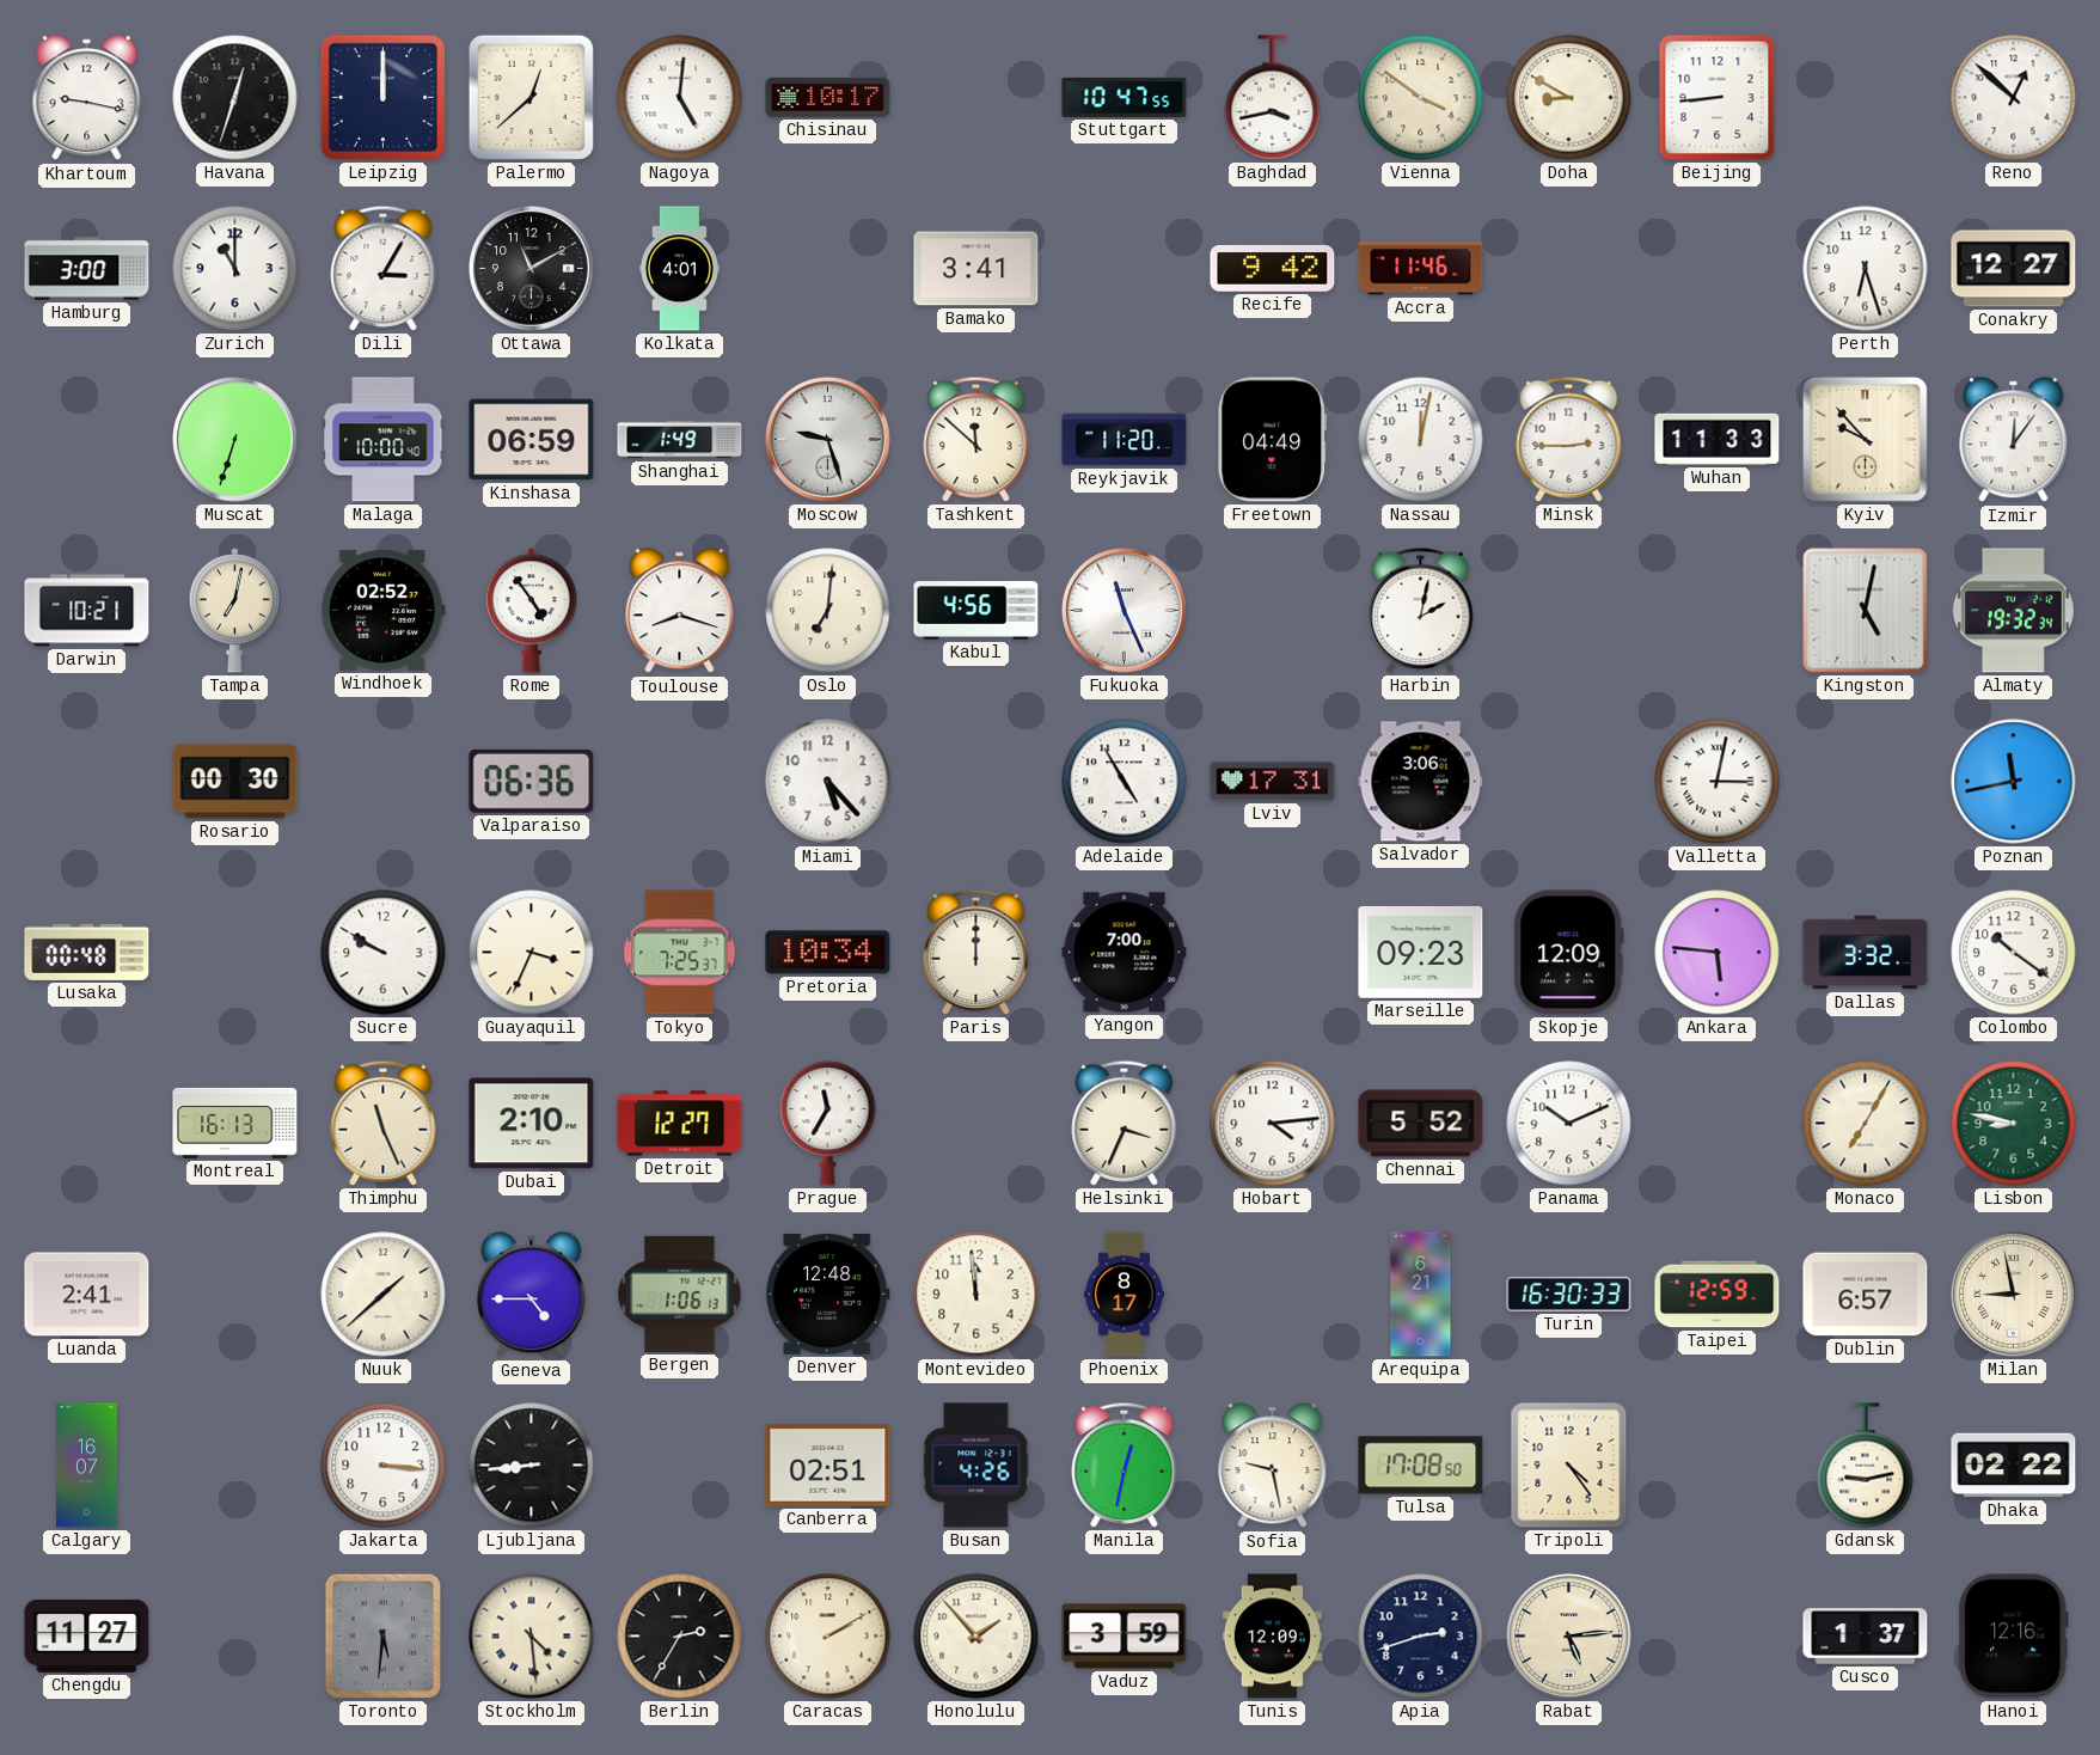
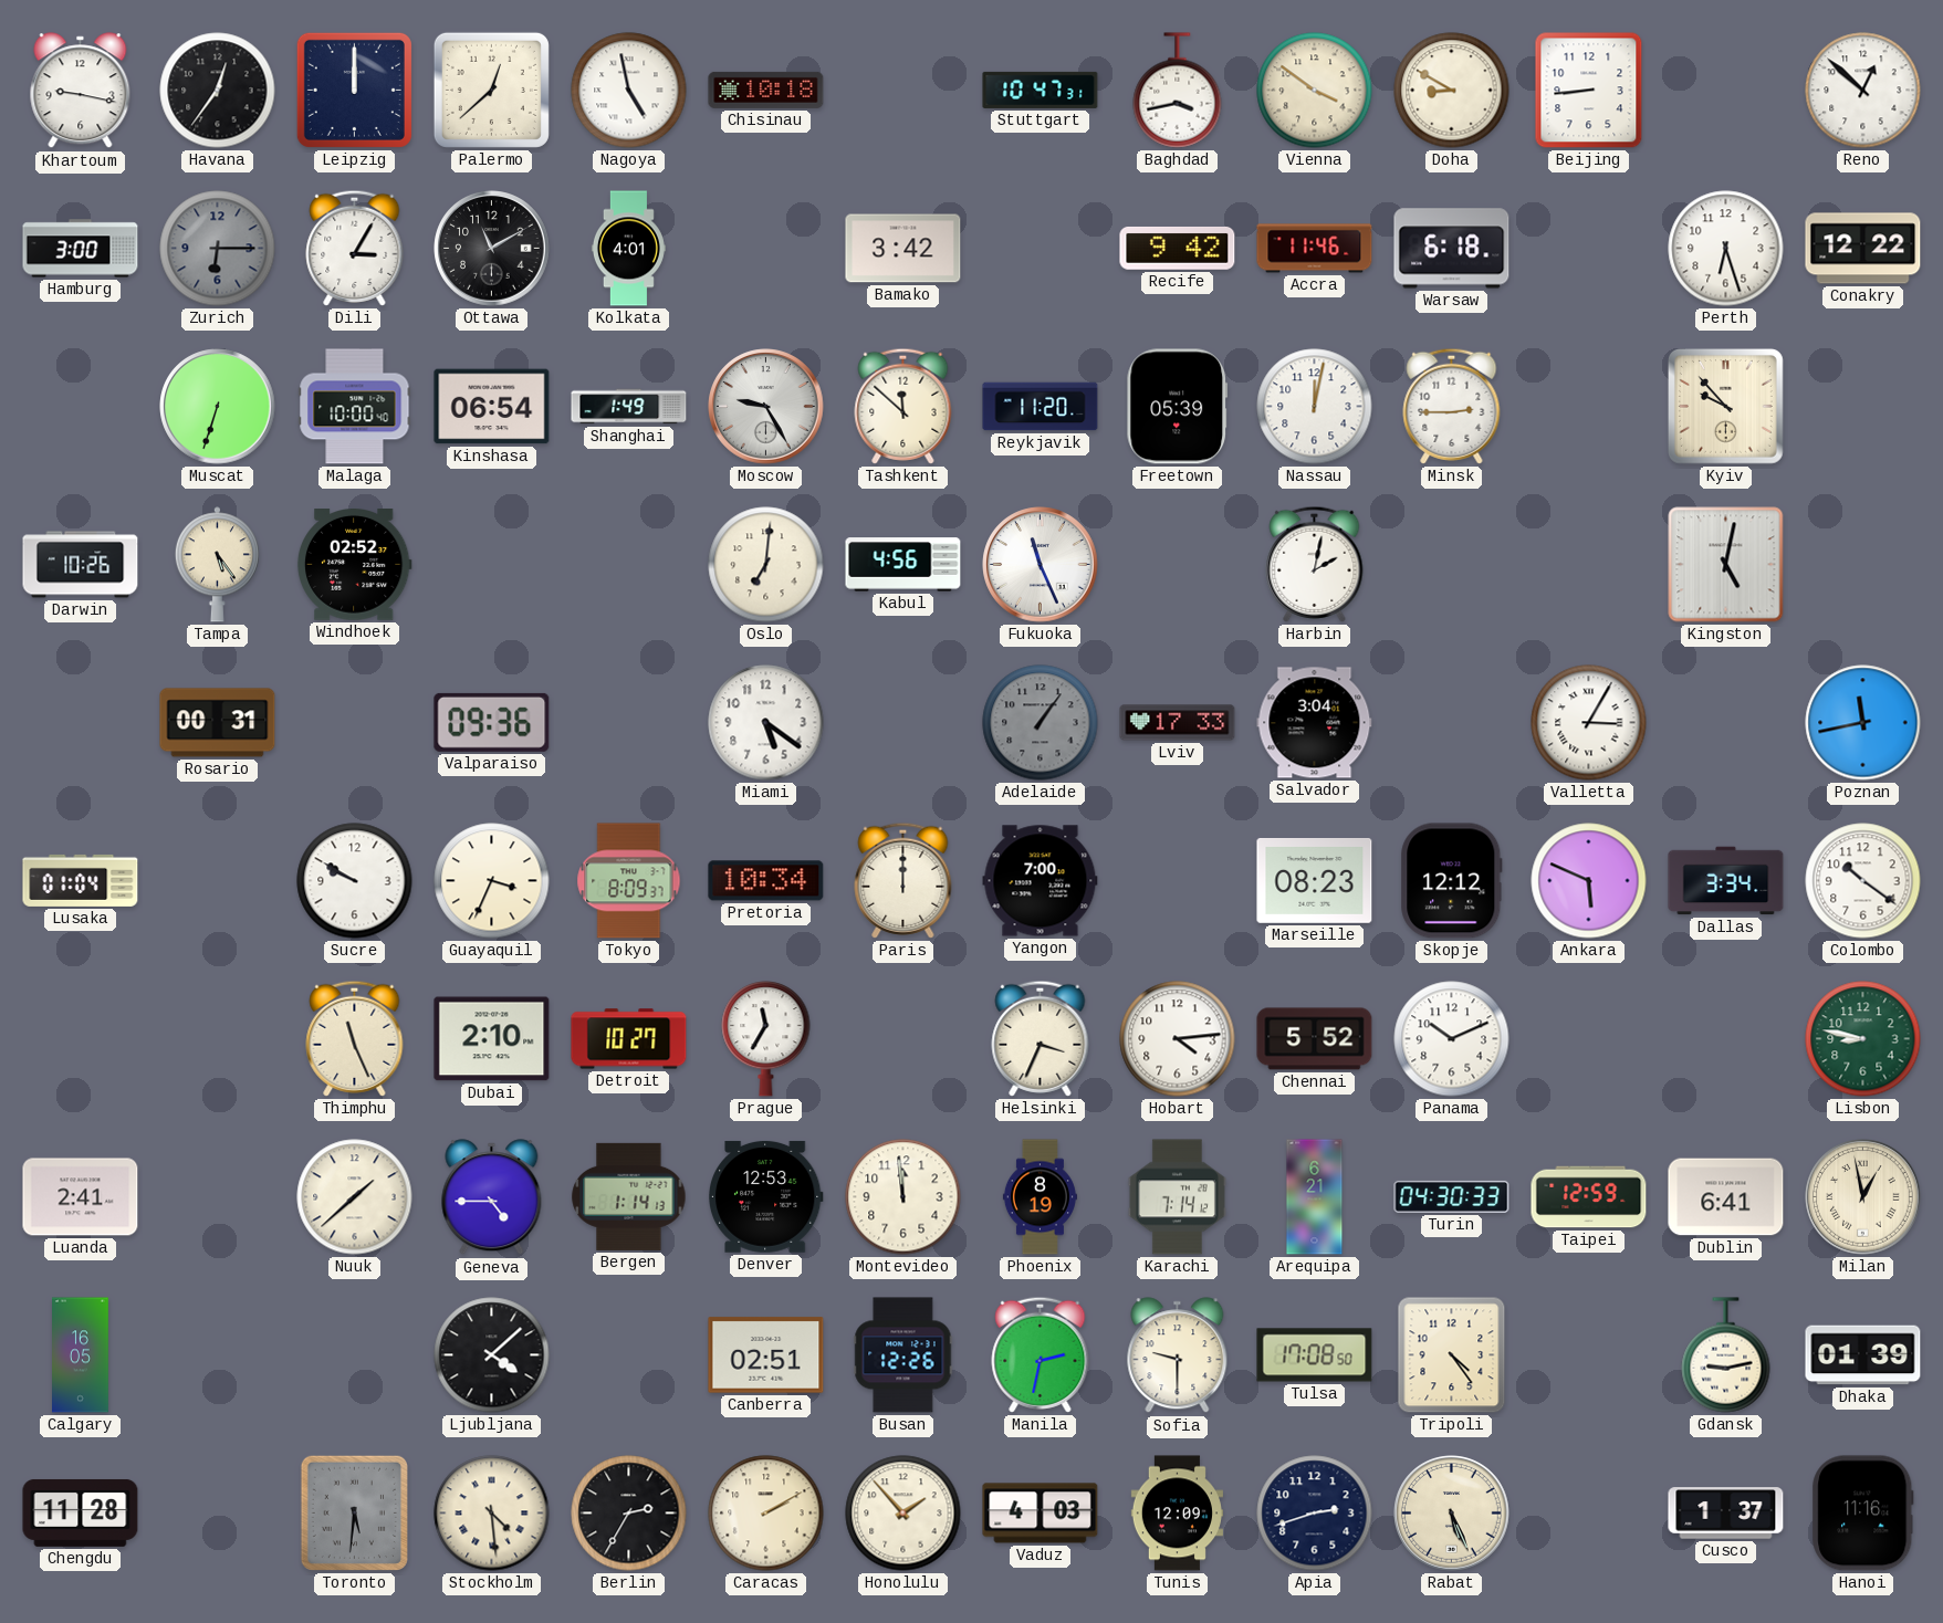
Havana: 12:33 -> 12:36
Nagoya: 5:01 -> 4:58
Chisinau: 10:17 -> 10:18
Stuttgart: 10:47:55 -> 10:47:31
Zurich: 11:00 -> 6:15
Zurich dial: white -> grey
Bamako: 3:41 -> 3:42
Warsaw: none -> 6:18
Conakry: 12:27 -> 12:22
Kinshasa: 06:59 -> 06:54
Moscow: 9:27 -> 9:25
Freetown: 04:49 -> 05:39
Wuhan: 11:33 -> none
Izmir: 12:06 -> none
Darwin: 10:21 -> 10:26
Tampa: 7:02 -> 5:24
Rome: 4:54 -> none
Toulouse: 8:18 -> none
Almaty: 19:32 -> none
Rosario: 00:30 -> 00:31
Valparaiso: 06:36 -> 09:36
Miami: 5:23 -> 5:21
Adelaide: 4:55 -> 1:06
Adelaide dial: white -> grey
Lviv: 17:31 -> 17:33
Salvador: 3:06 -> 3:04
Valletta: 3:02 -> 3:05
Lusaka: 00:48 -> 01:04
Tokyo: 7:25 -> 8:09
Marseille: 09:23 -> 08:23
Skopje: 12:09 -> 12:12
Ankara: 5:46 -> 5:49
Dallas: 3:32 -> 3:34
Montreal: 16:13 -> none
Detroit: 12:27 -> 10:27
Monaco: 7:05 -> none
Bergen: 1:06 -> 1:14
Denver: 12:48 -> 12:53
Phoenix: 8:17 -> 8:19
Karachi: none -> 7:14
Turin: 16:30 -> 04:30
Dublin: 6:57 -> 6:41
Milan: 8:58 -> 12:58
Calgary: 16:07 -> 16:05
Jakarta: 3:16 -> none
Ljubljana: 8:44 -> 4:08
Busan: 4:26 -> 12:26
Manila: 12:32 -> 2:32
Sofia: 9:28 -> 9:30
Dhaka: 02:22 -> 01:39
Chengdu: 11:27 -> 11:28
Vaduz: 3:59 -> 4:03
Rabat: 5:14 -> 5:26
Hanoi: 12:16 -> 11:16
